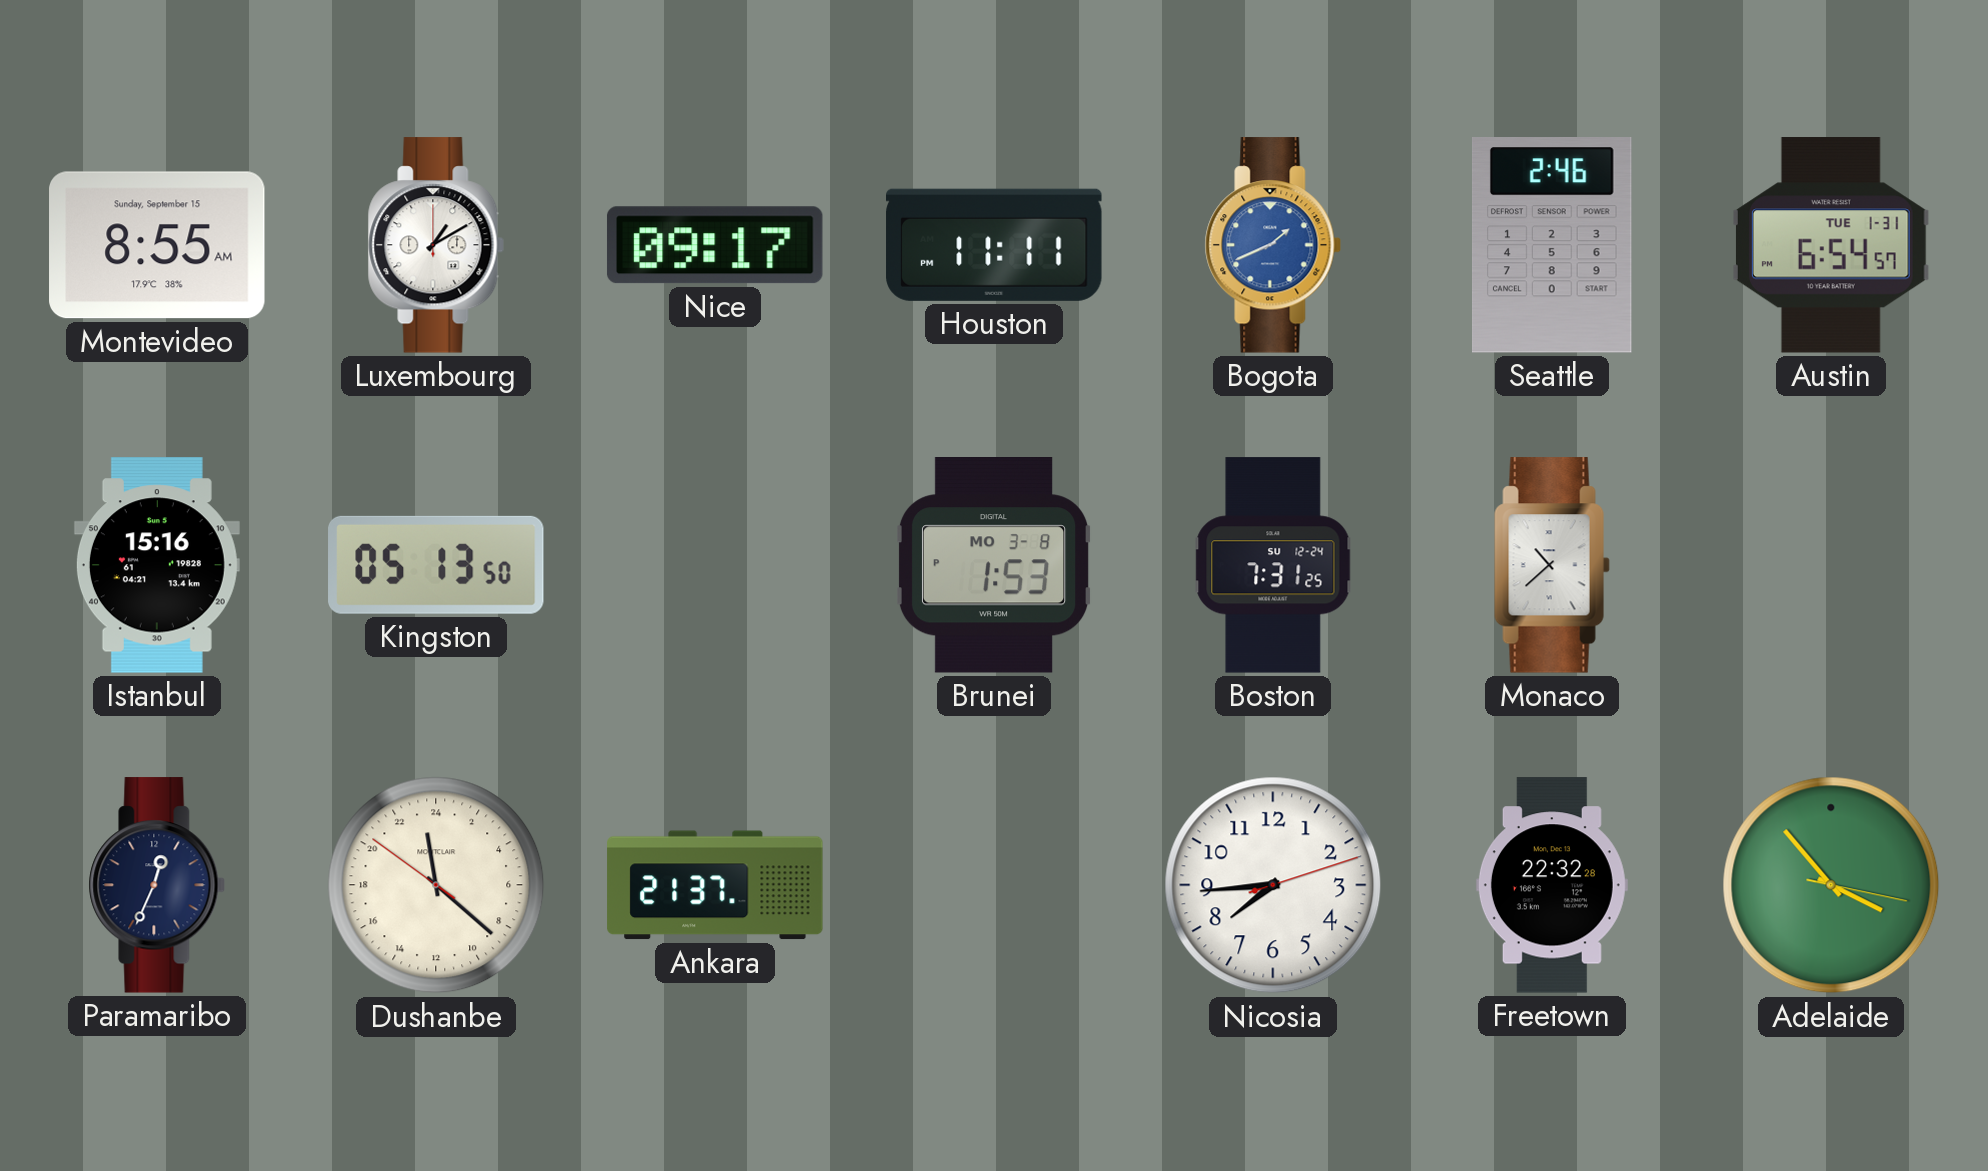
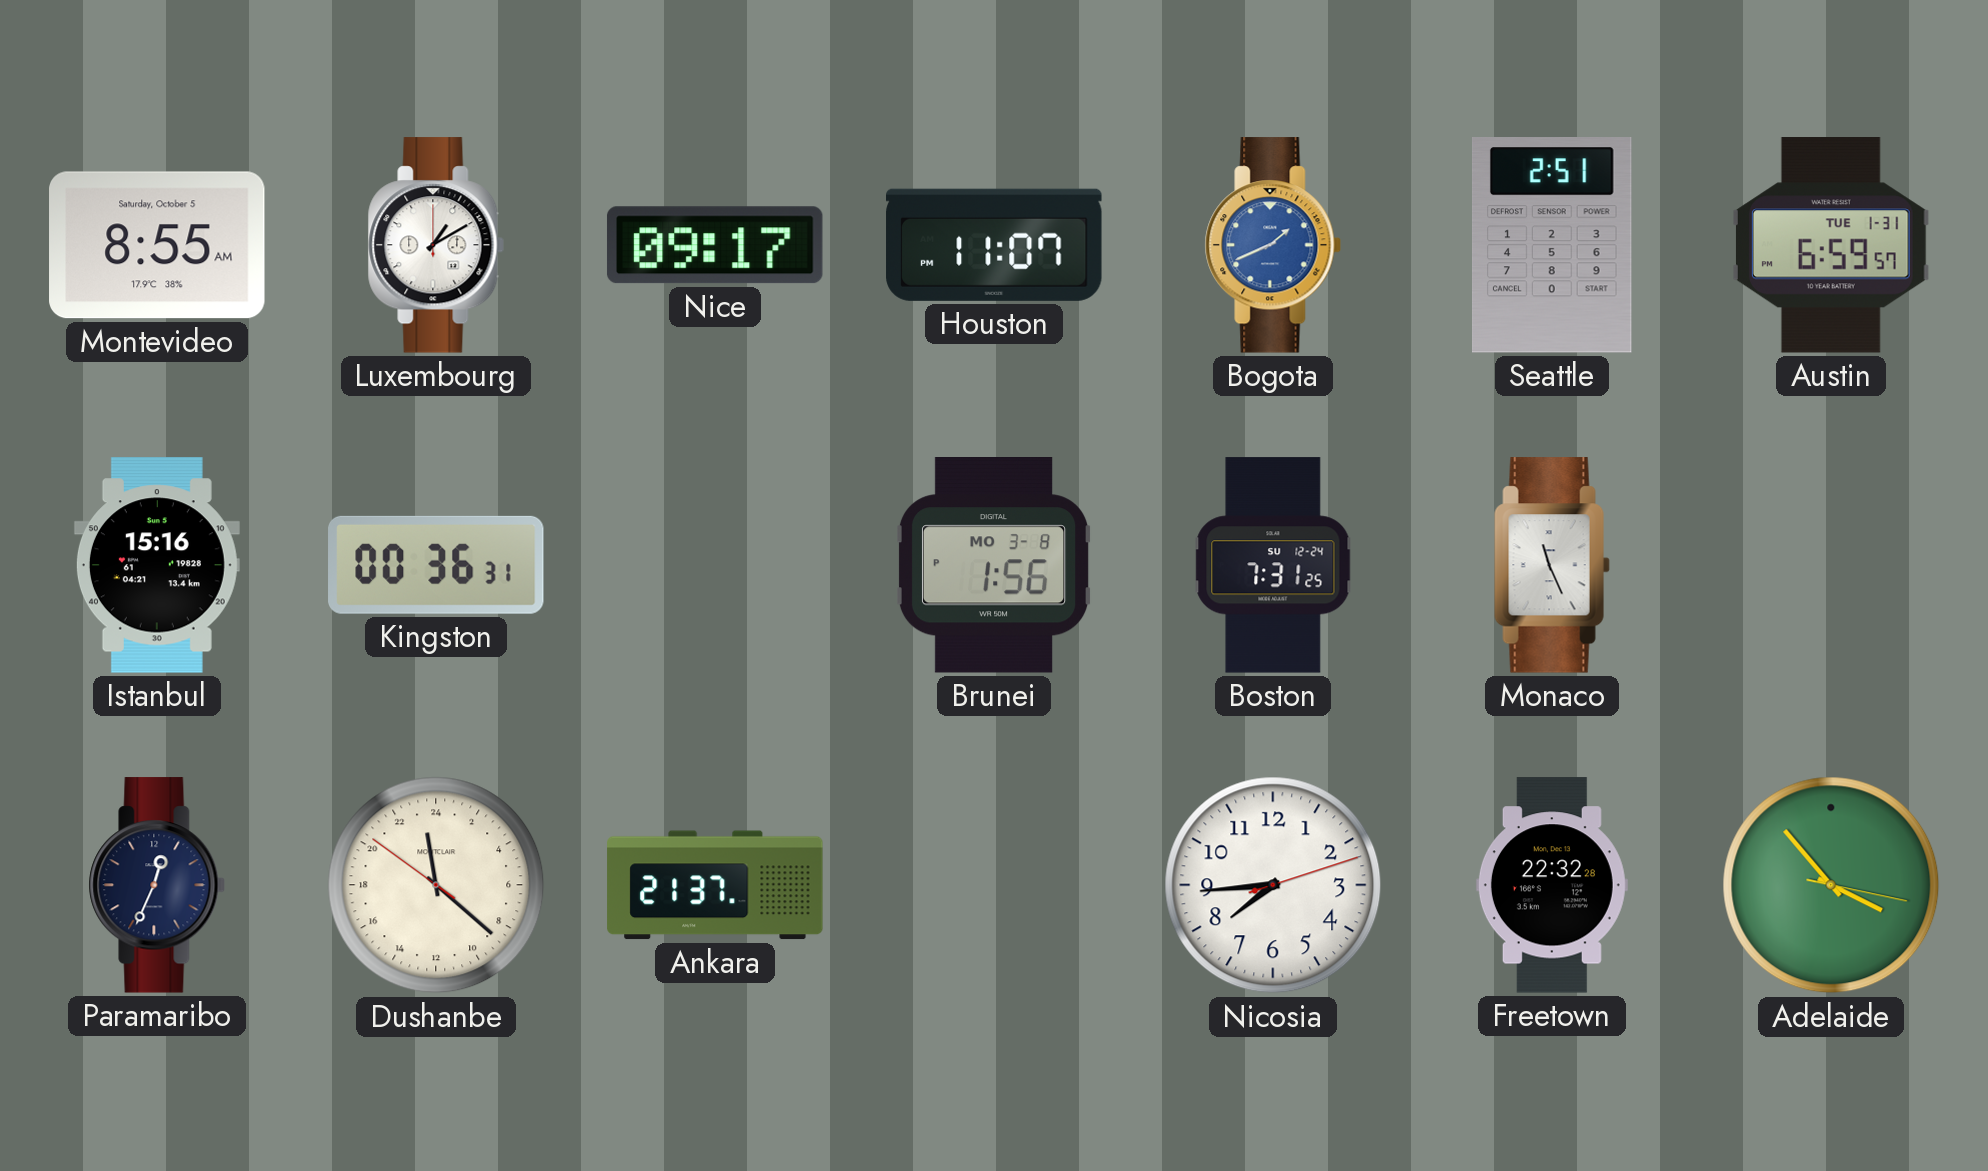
Montevideo date: Sunday, September 15 -> Saturday, October 5
Houston: 11:11 -> 11:07
Seattle: 2:46 -> 2:51
Austin: 6:54 -> 6:59
Kingston: 05:13 -> 00:36
Brunei: 1:53 -> 1:56
Monaco: 10:38 -> 11:26
